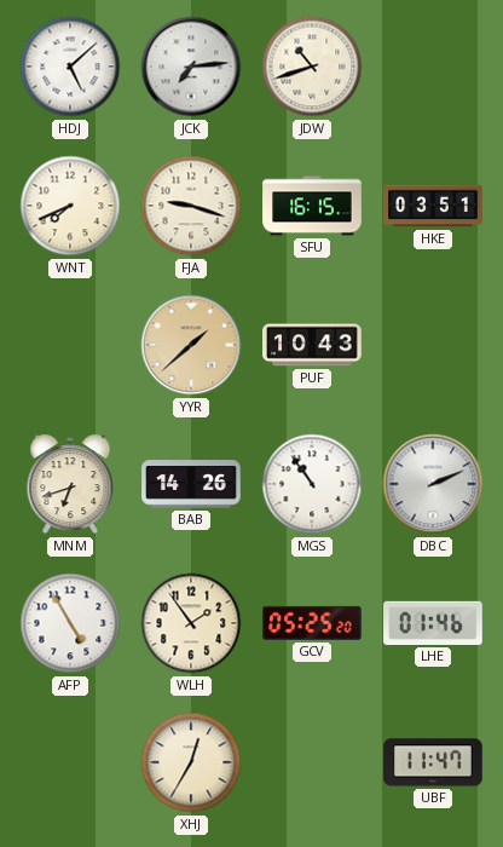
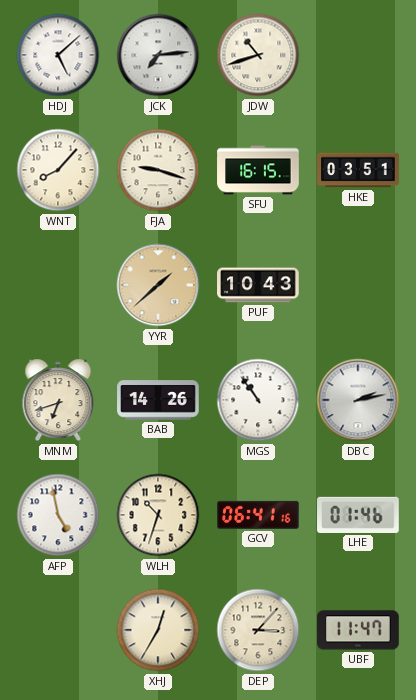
WNT: 7:41 -> 8:07
DBC: 2:11 -> 2:13
AFP: 4:55 -> 4:58
WLH: 1:54 -> 10:33
GCV: 05:25 -> 06:41
DEP: none -> 3:07
